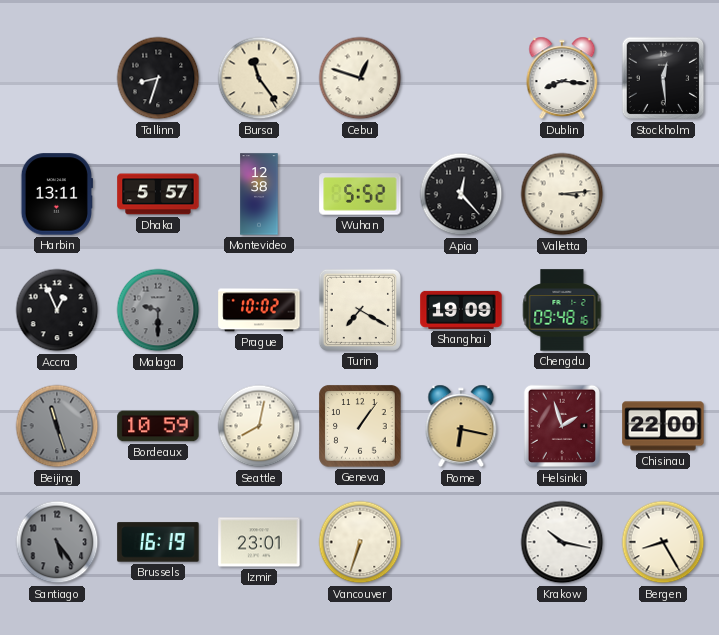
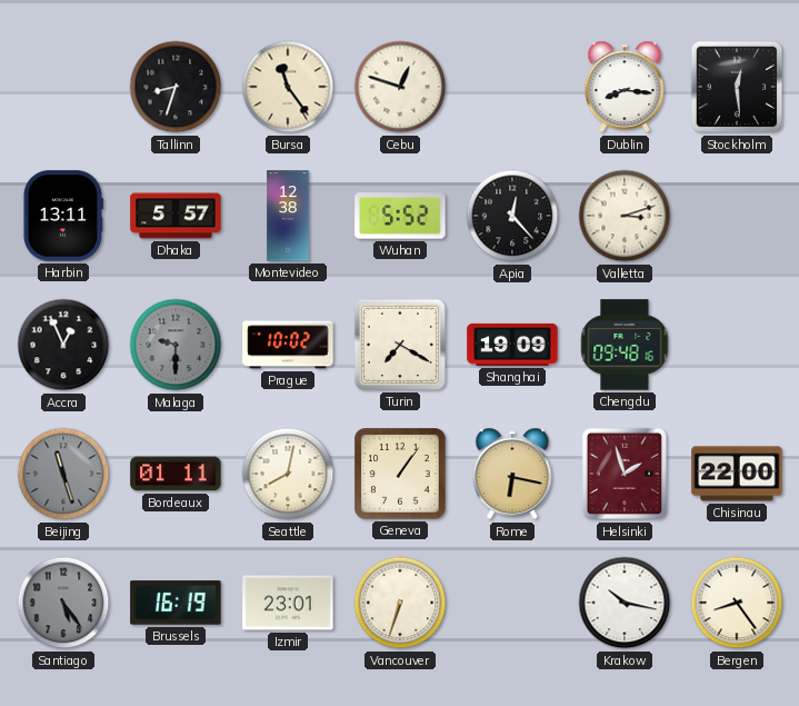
Valletta: 3:14 -> 3:12
Bordeaux: 10:59 -> 01:11
Bergen: 8:25 -> 8:24
